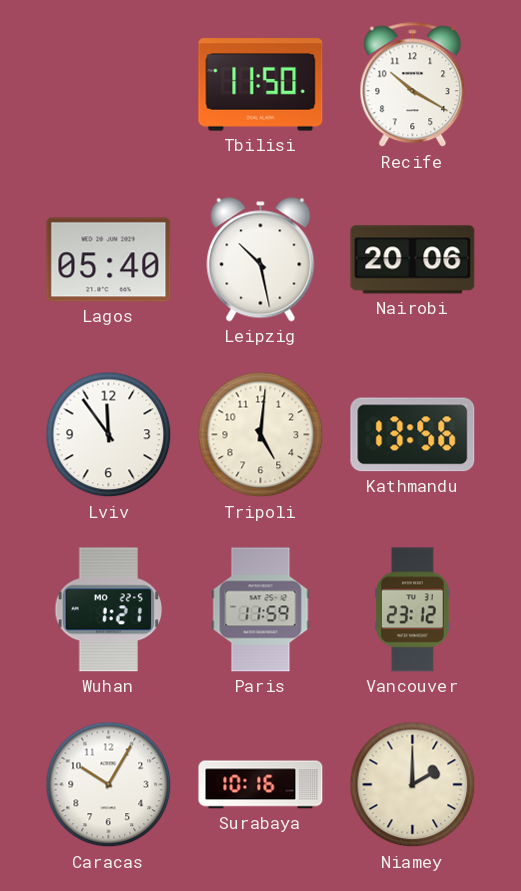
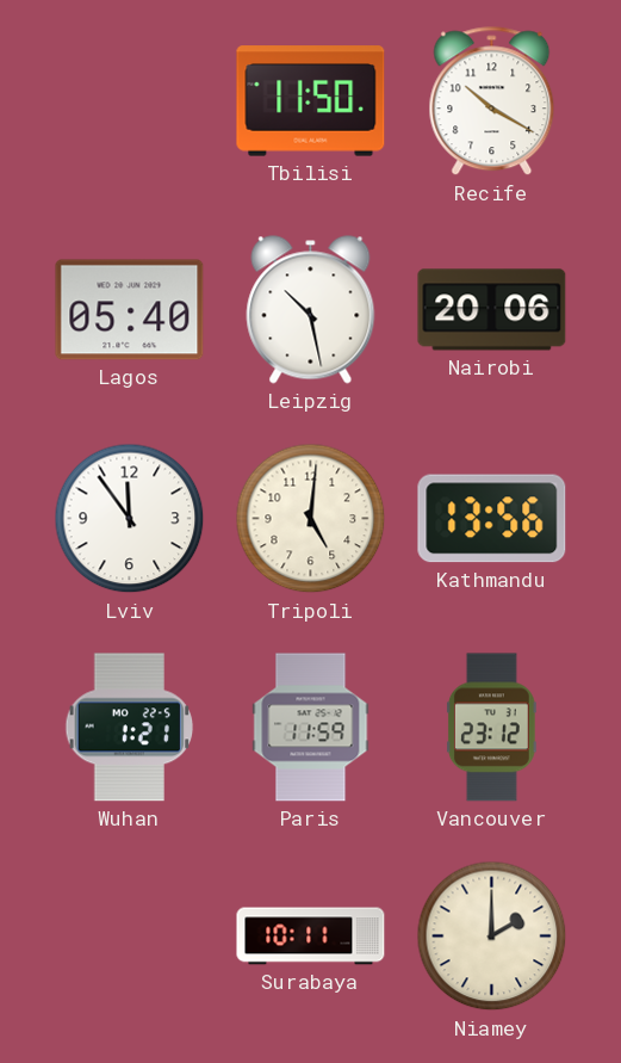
Caracas: 10:05 -> none
Surabaya: 10:16 -> 10:11
